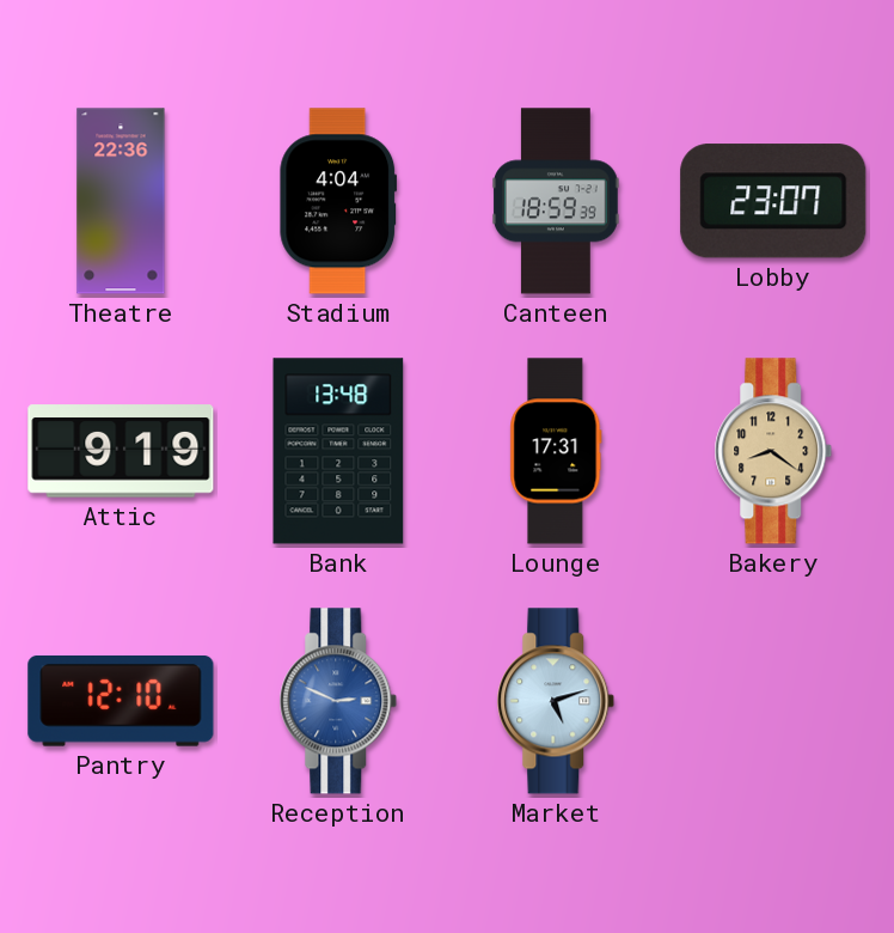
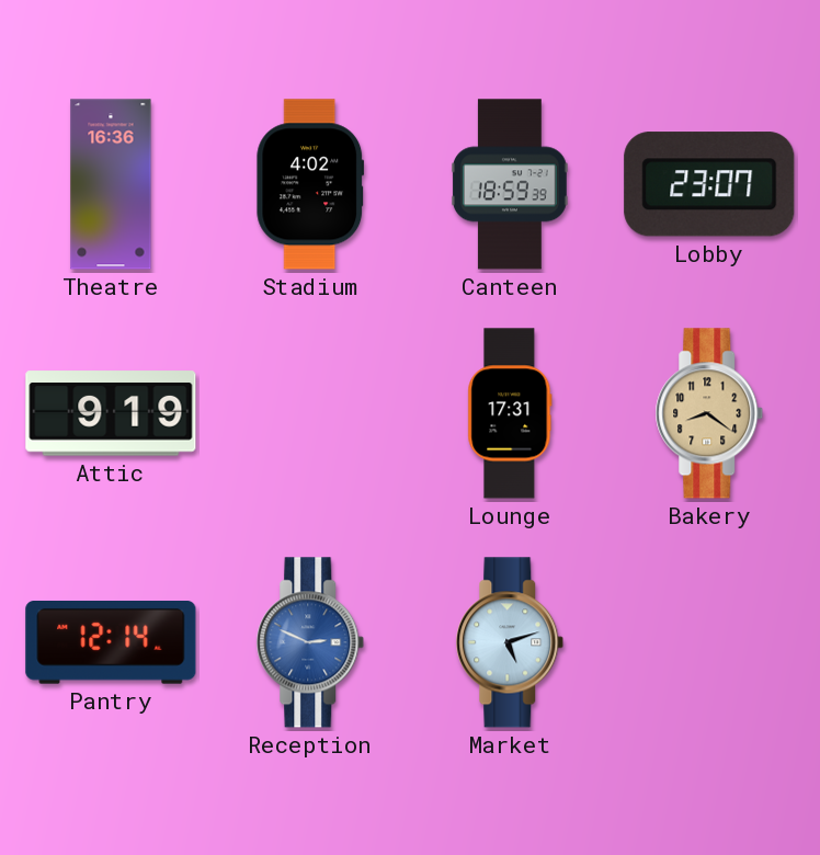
Theatre: 22:36 -> 16:36
Stadium: 4:04 -> 4:02
Bank: 13:48 -> none
Pantry: 12:10 -> 12:14
